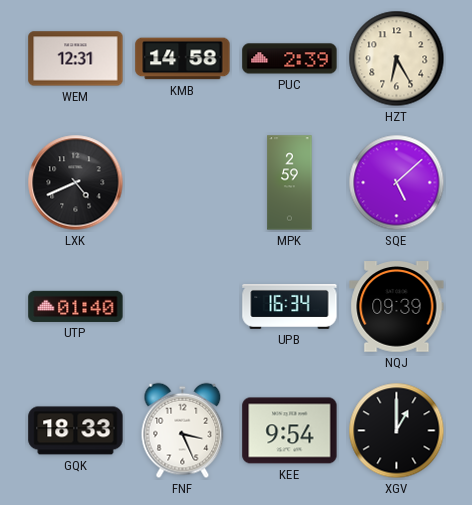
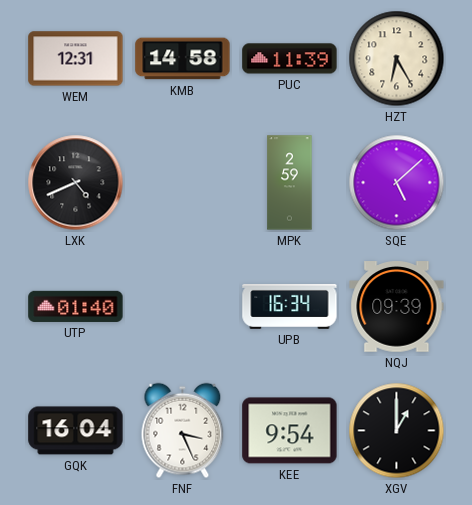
PUC: 2:39 -> 11:39
GQK: 18:33 -> 16:04
